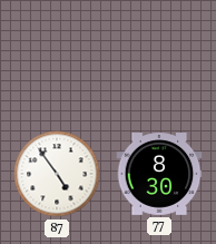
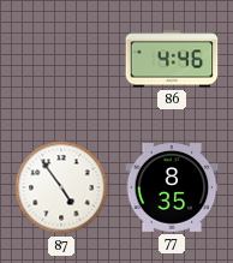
86: none -> 4:46
77: 8:30 -> 8:35
